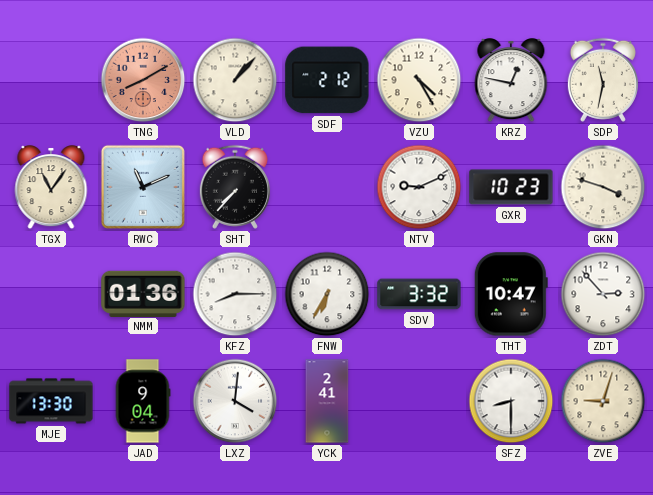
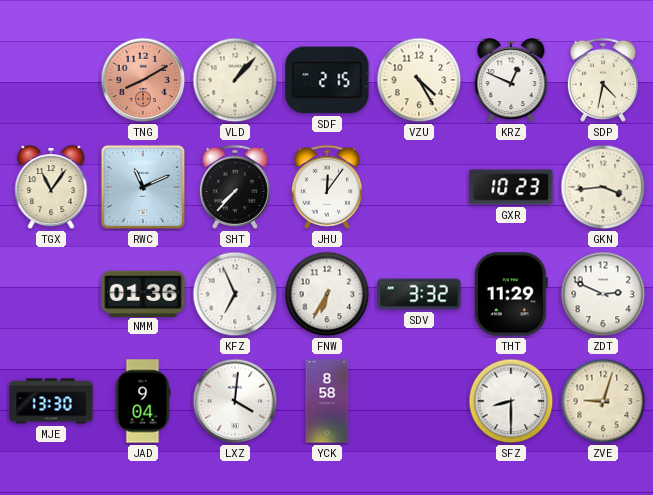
SDF: 2:12 -> 2:15
KRZ: 12:47 -> 12:49
SDP: 11:32 -> 4:32
JHU: none -> 12:06
NTV: 9:11 -> none
GKN: 3:48 -> 3:44
KFZ: 8:15 -> 6:56
THT: 10:47 -> 11:29
ZDT: 2:53 -> 2:49
YCK: 2:41 -> 8:58
